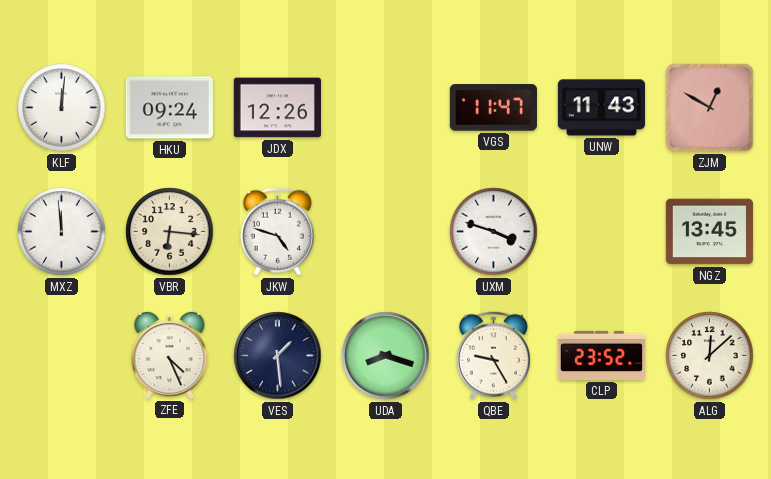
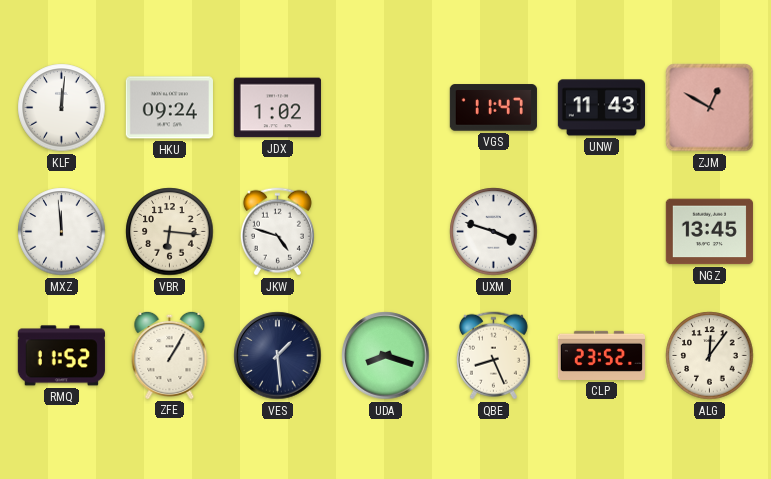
JDX: 12:26 -> 1:02
RMQ: none -> 11:52
ZFE: 4:26 -> 1:05
QBE: 9:25 -> 8:26
ALG: 12:08 -> 12:06
